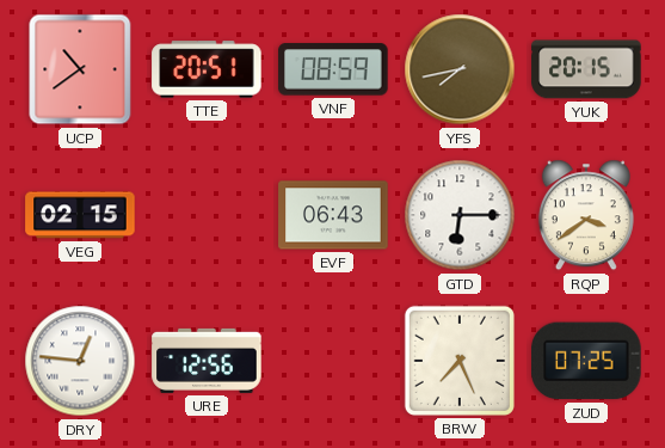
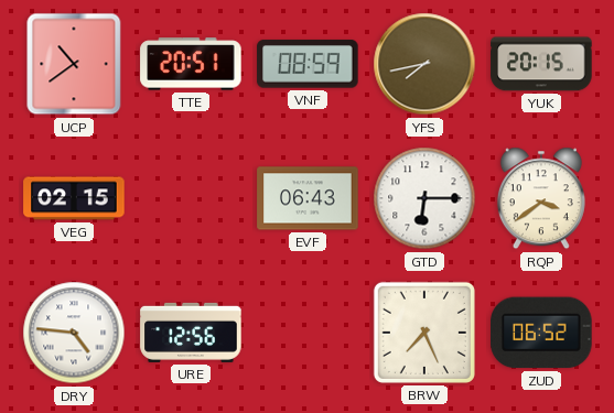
DRY: 12:46 -> 4:46
ZUD: 07:25 -> 06:52
